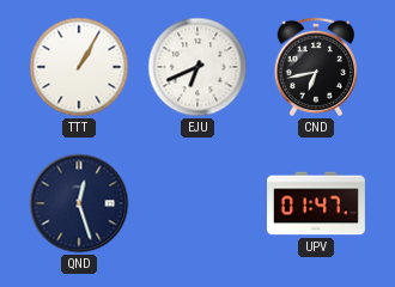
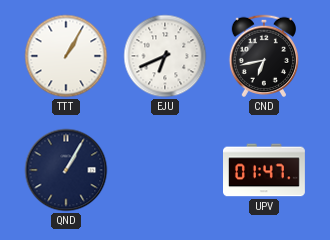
QND: 12:27 -> 1:05
